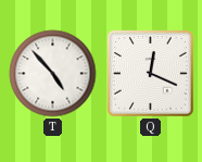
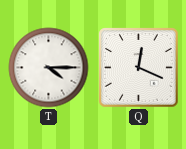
T: 4:53 -> 4:15
